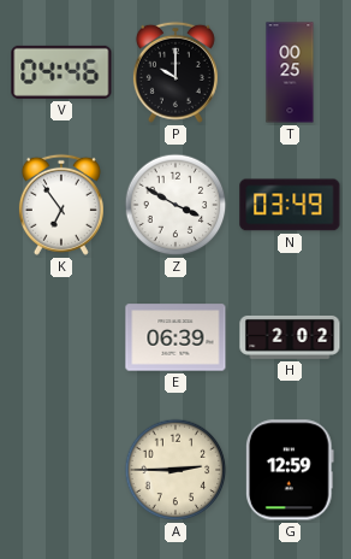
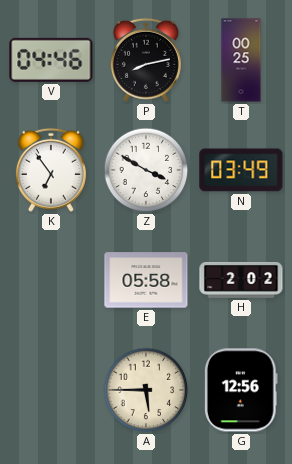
P: 10:00 -> 8:13
E: 06:39 -> 05:58
A: 2:45 -> 5:45
G: 12:59 -> 12:56
